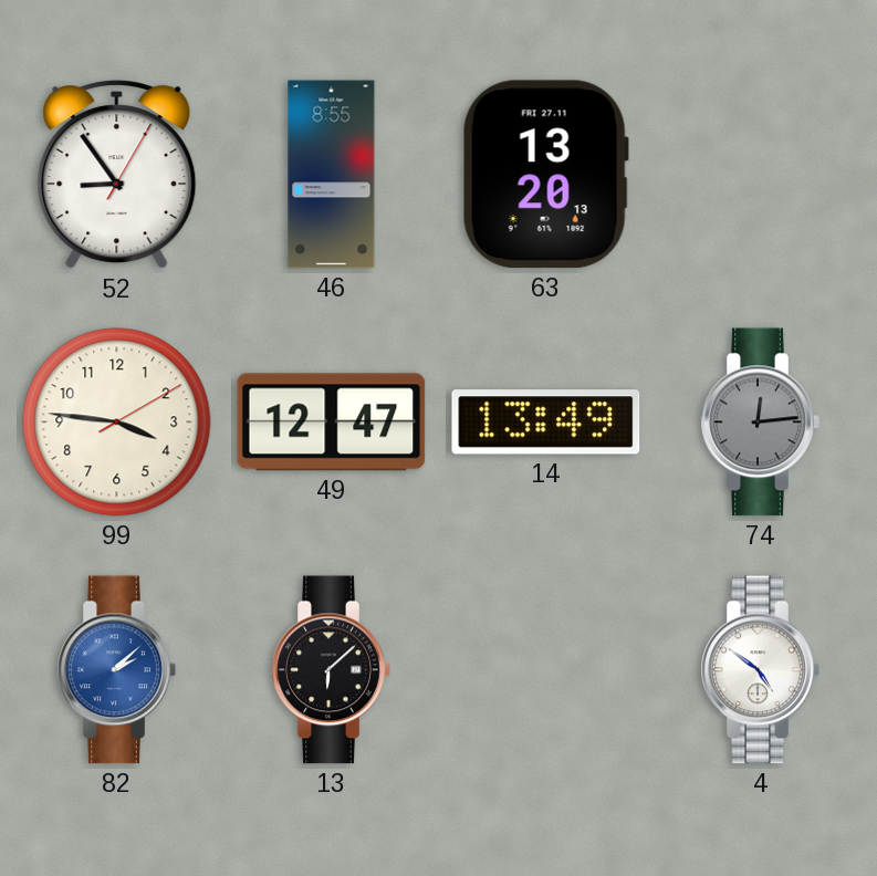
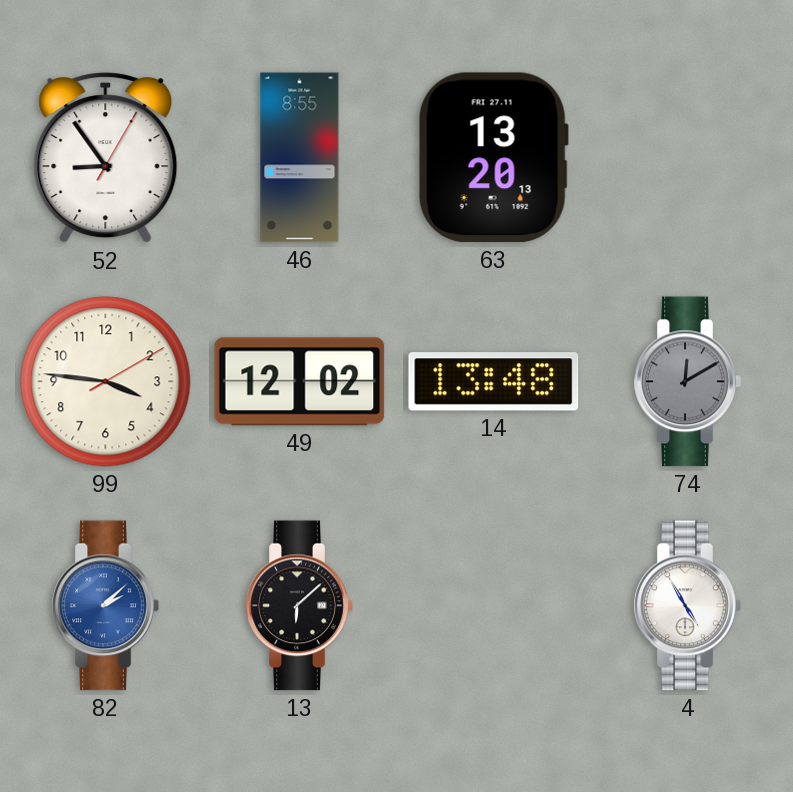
49: 12:47 -> 12:02
14: 13:49 -> 13:48
74: 12:14 -> 12:10
4: 4:51 -> 4:55
